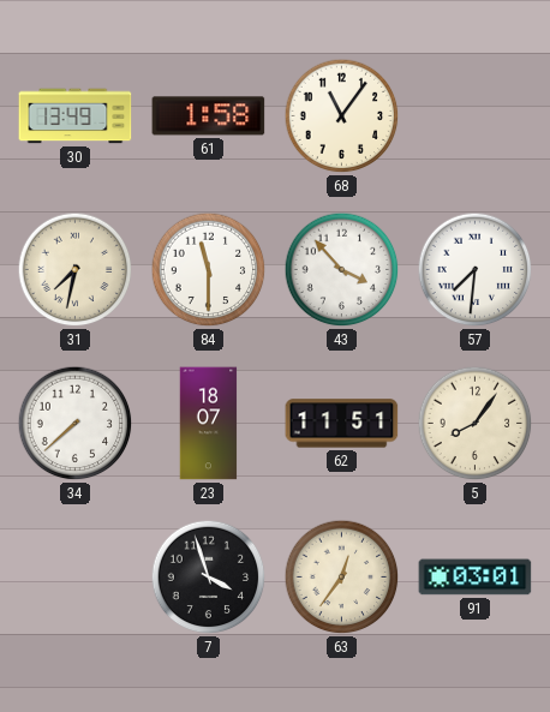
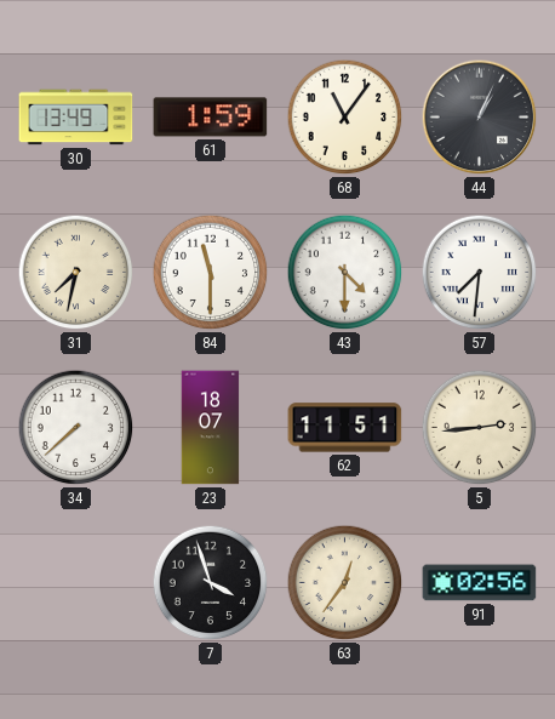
61: 1:58 -> 1:59
44: none -> 1:04
43: 3:53 -> 4:30
5: 8:06 -> 2:44
91: 03:01 -> 02:56
